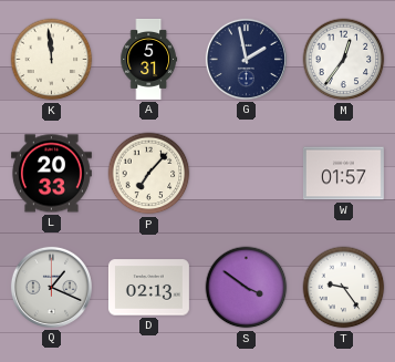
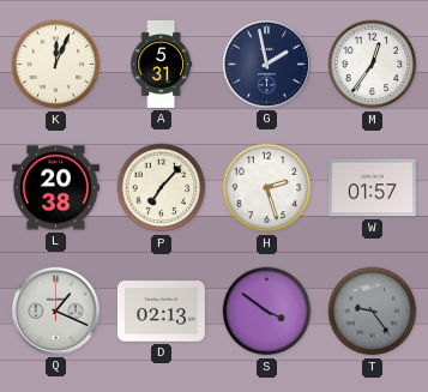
K: 11:59 -> 12:04
L: 20:33 -> 20:38
H: none -> 2:27
T dial: white -> grey
